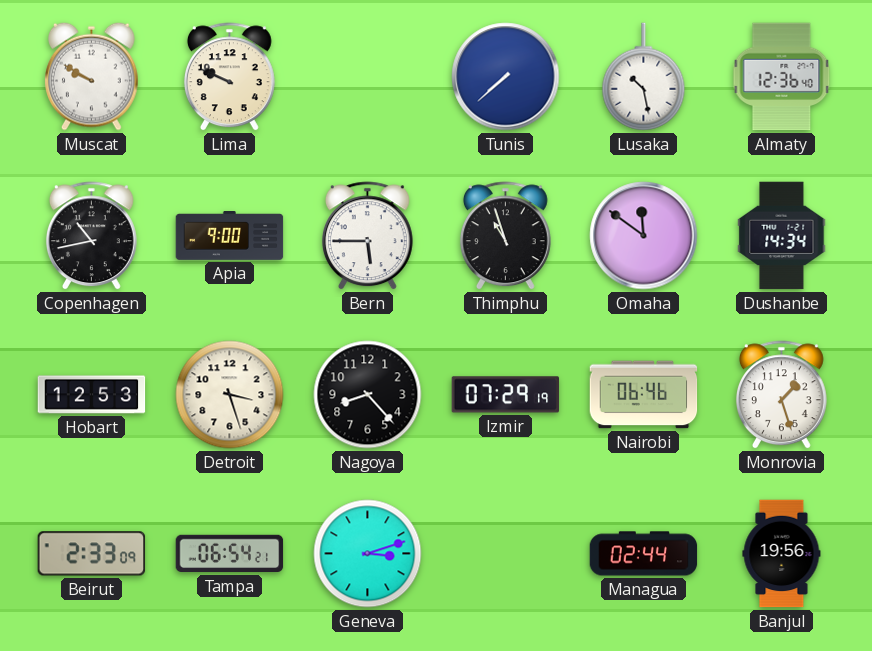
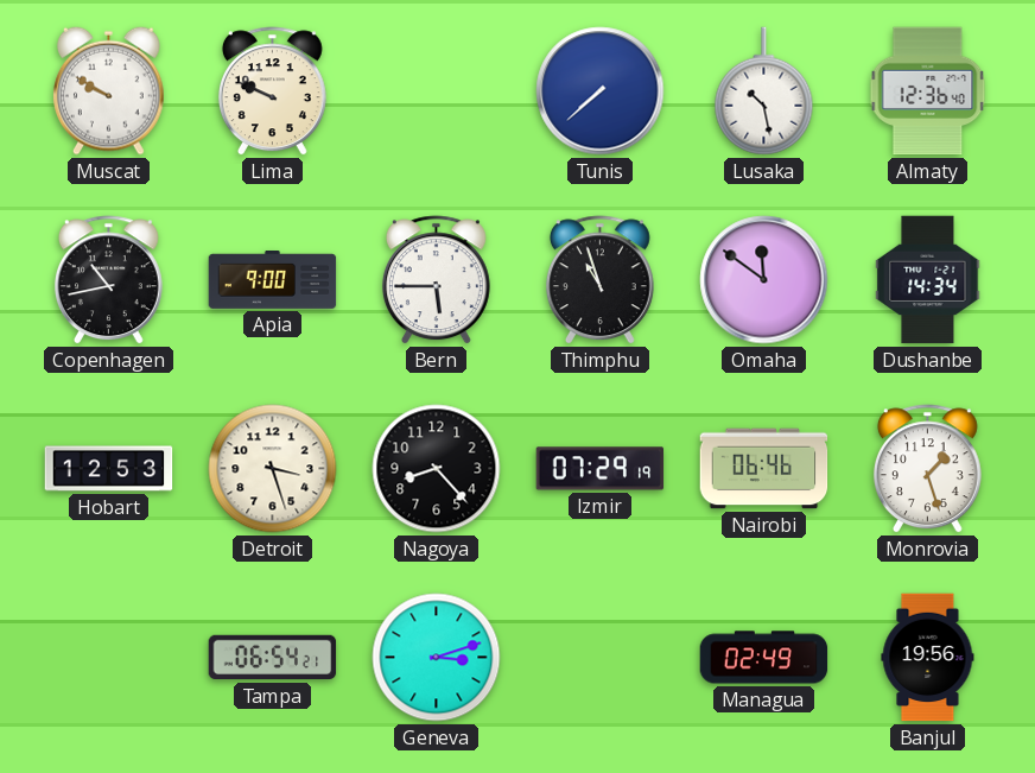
Beirut: 2:33 -> none
Managua: 02:44 -> 02:49
